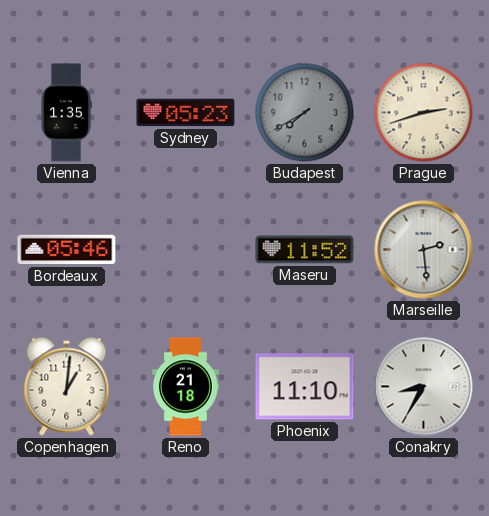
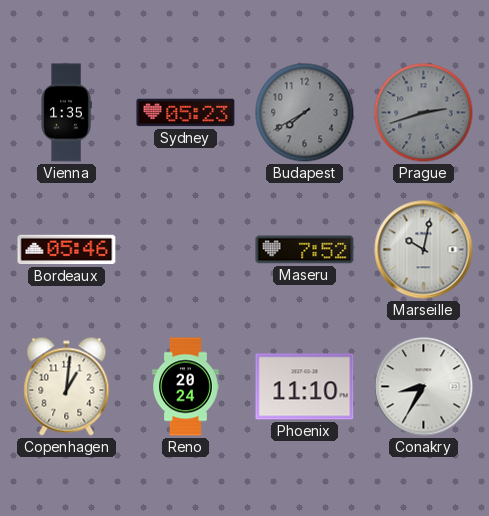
Prague dial: cream -> grey
Maseru: 11:52 -> 7:52
Marseille: 2:29 -> 10:02
Reno: 21:18 -> 20:24
